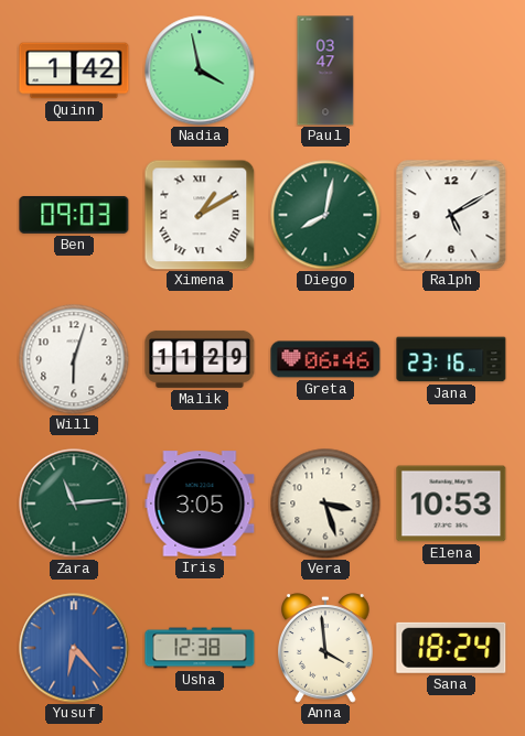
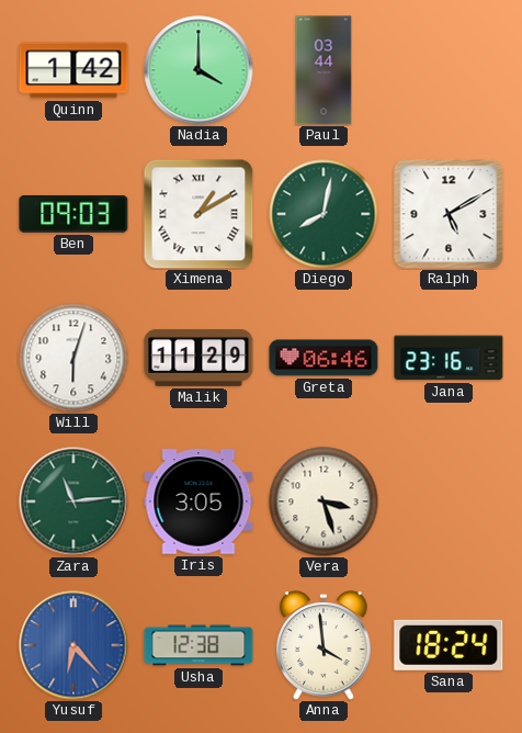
Nadia: 3:58 -> 4:00
Paul: 03:47 -> 03:44
Elena: 10:53 -> none
